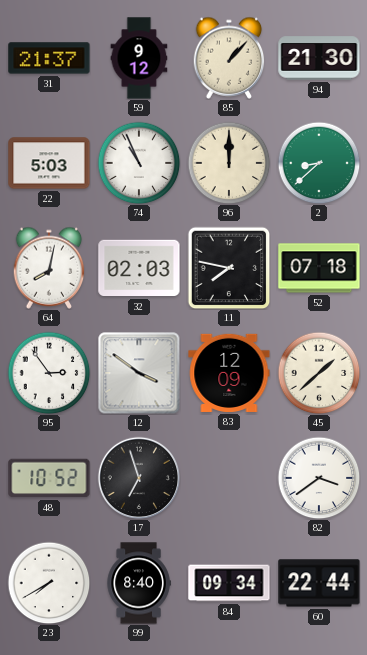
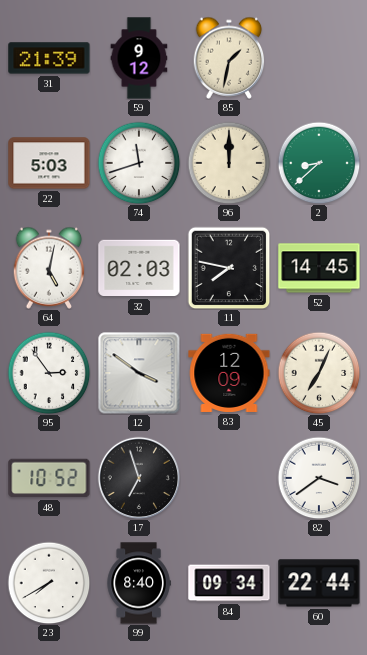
31: 21:37 -> 21:39
85: 1:07 -> 1:32
94: 21:30 -> none
74: 10:56 -> 11:42
64: 8:02 -> 5:02
52: 07:18 -> 14:45
45: 1:38 -> 7:04
